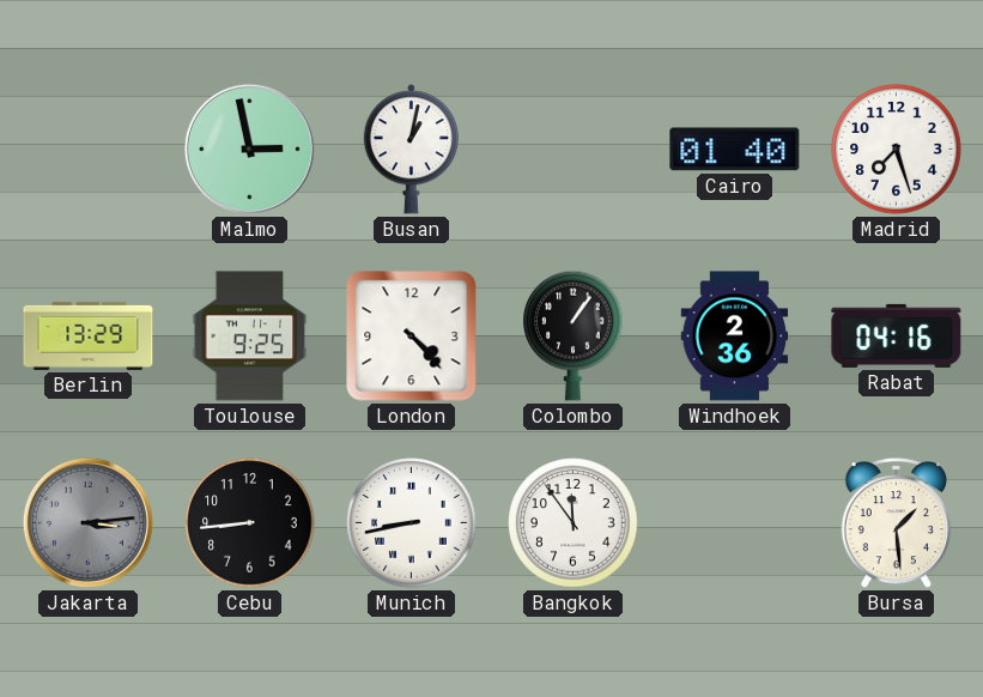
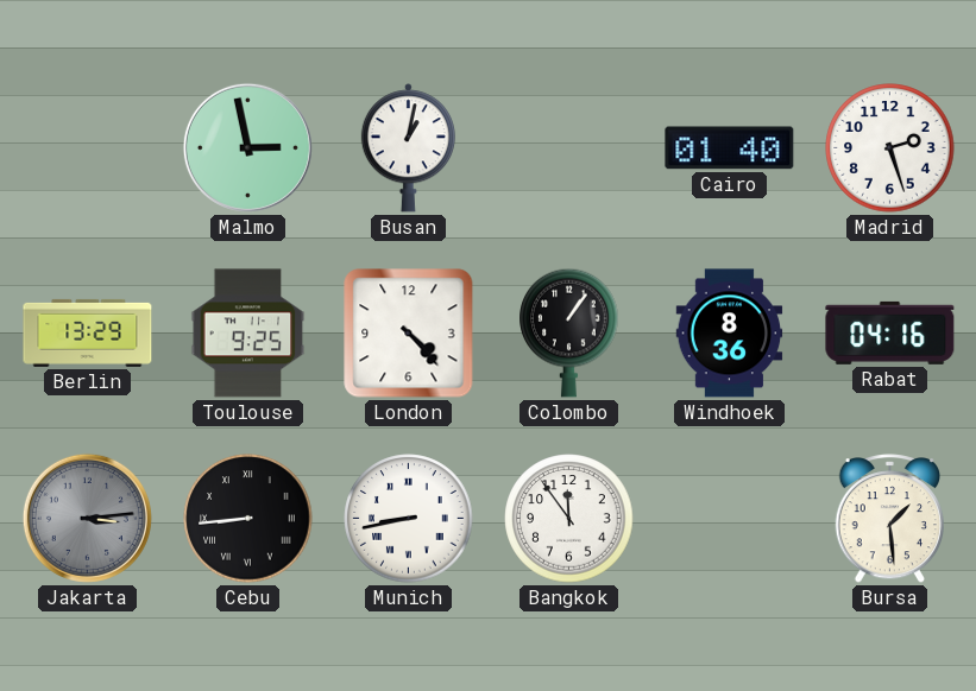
Madrid: 7:27 -> 2:27
Windhoek: 2:36 -> 8:36
Cebu numerals: Arabic -> Roman
